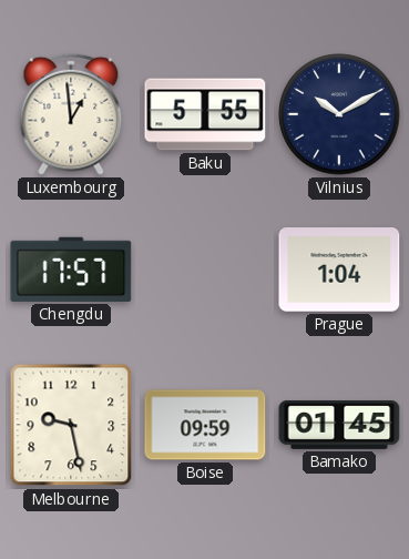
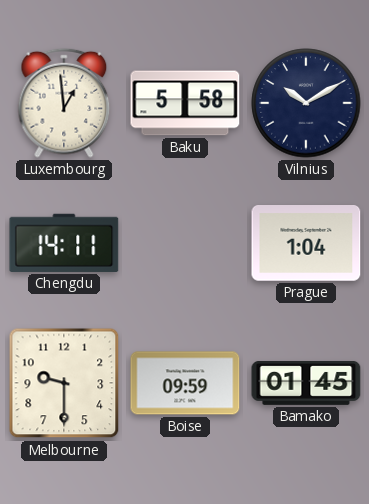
Baku: 5:55 -> 5:58
Chengdu: 17:57 -> 14:11
Melbourne: 9:28 -> 9:30
